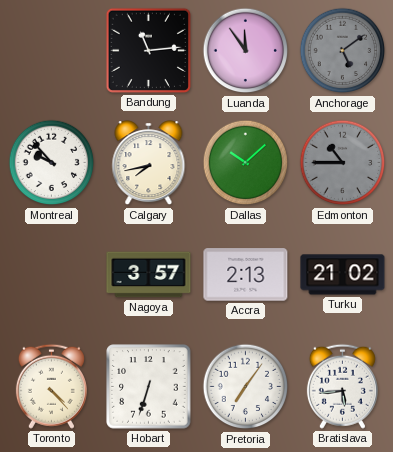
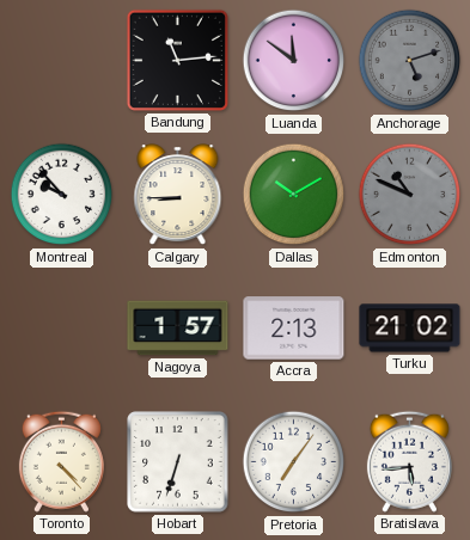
Luanda: 11:54 -> 11:51
Anchorage: 5:09 -> 5:12
Calgary: 7:43 -> 8:45
Dallas: 10:08 -> 10:10
Edmonton: 10:45 -> 10:49
Nagoya: 3:57 -> 1:57
